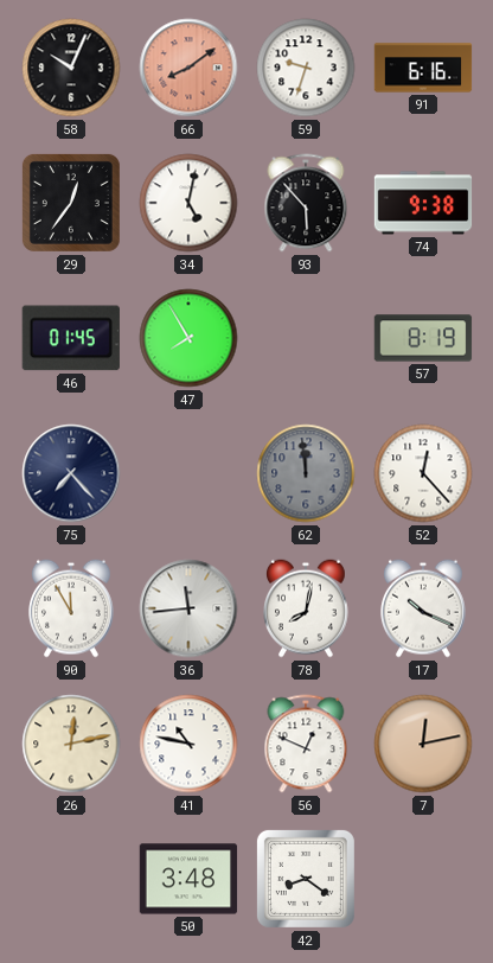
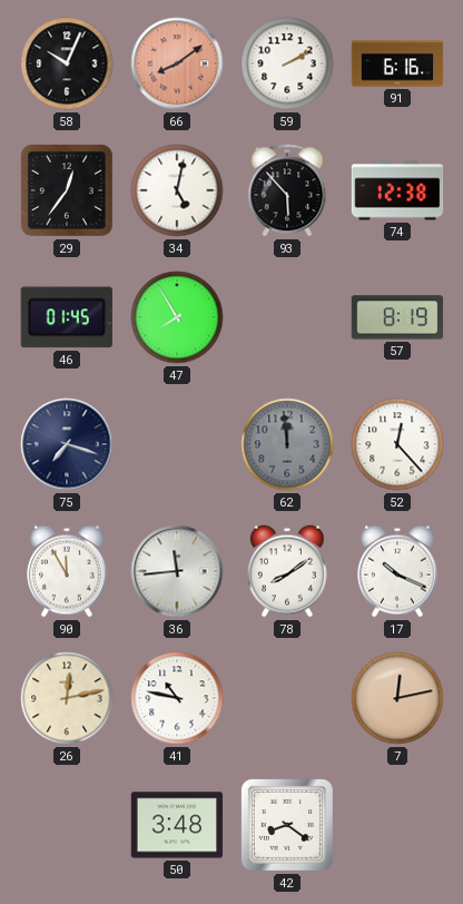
59: 9:33 -> 2:10
74: 9:38 -> 12:38
75: 7:23 -> 7:18
78: 8:02 -> 8:09
56: 12:49 -> none
